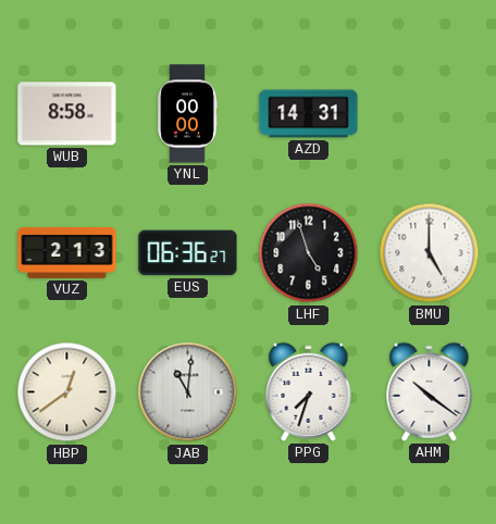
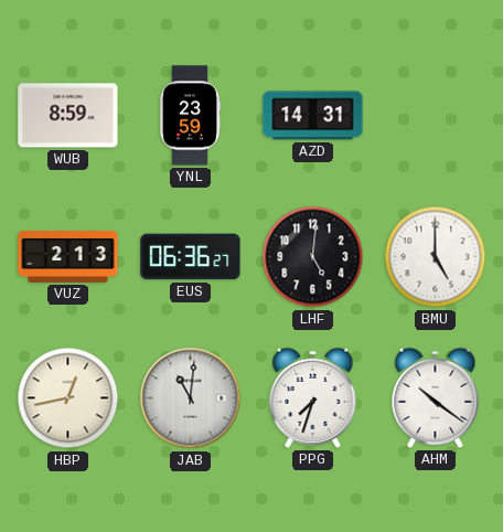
WUB: 8:58 -> 8:59
YNL: 00:00 -> 23:59
LHF: 4:57 -> 5:01
HBP: 12:39 -> 12:43
